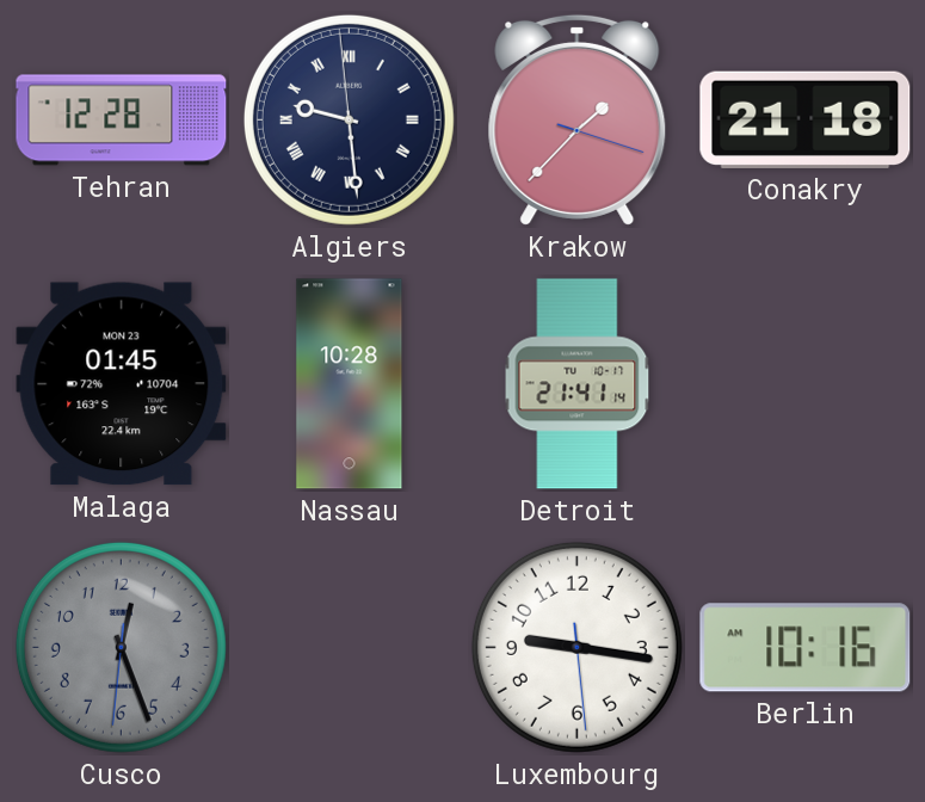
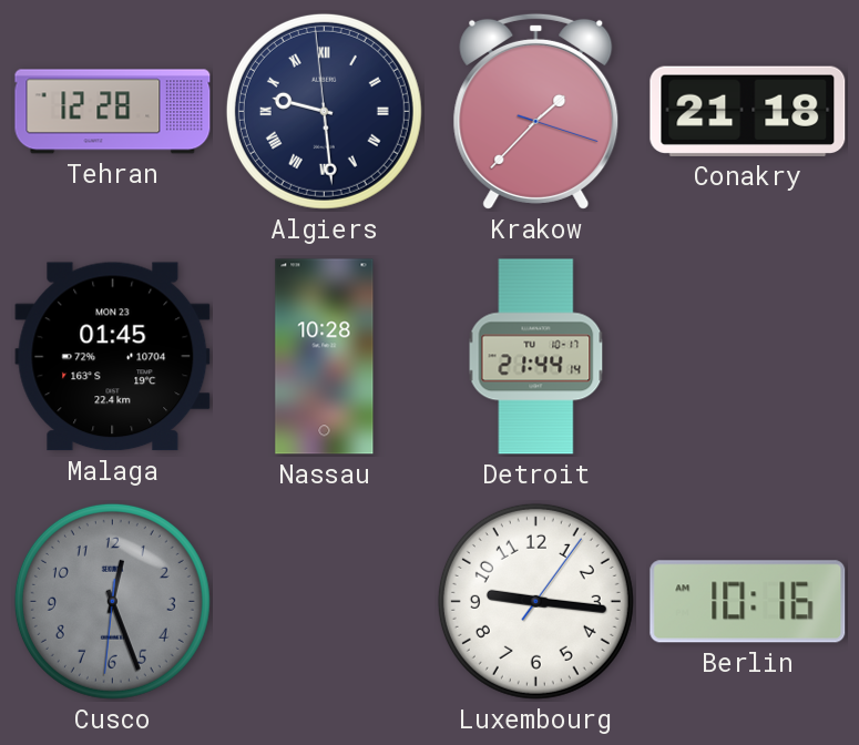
Detroit: 21:41 -> 21:44
Luxembourg: 9:16:29 -> 9:16:06
